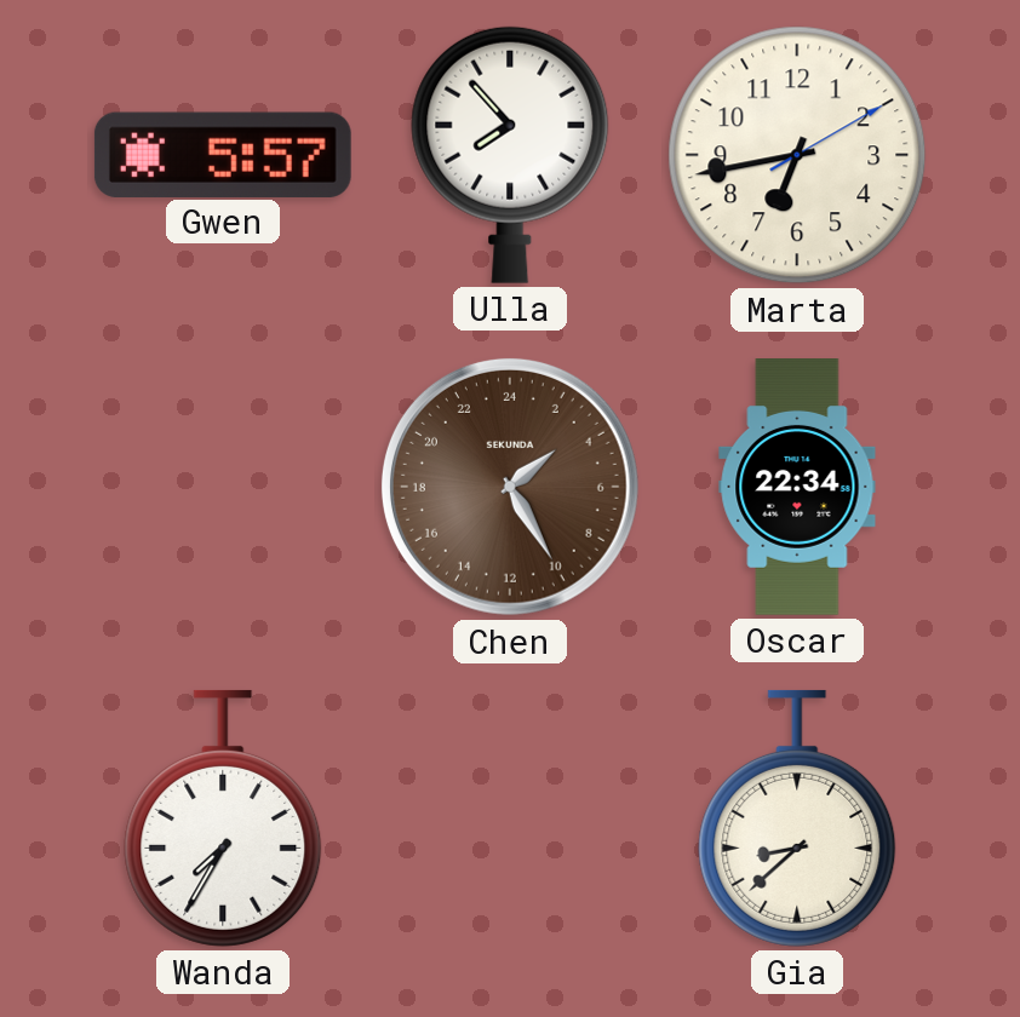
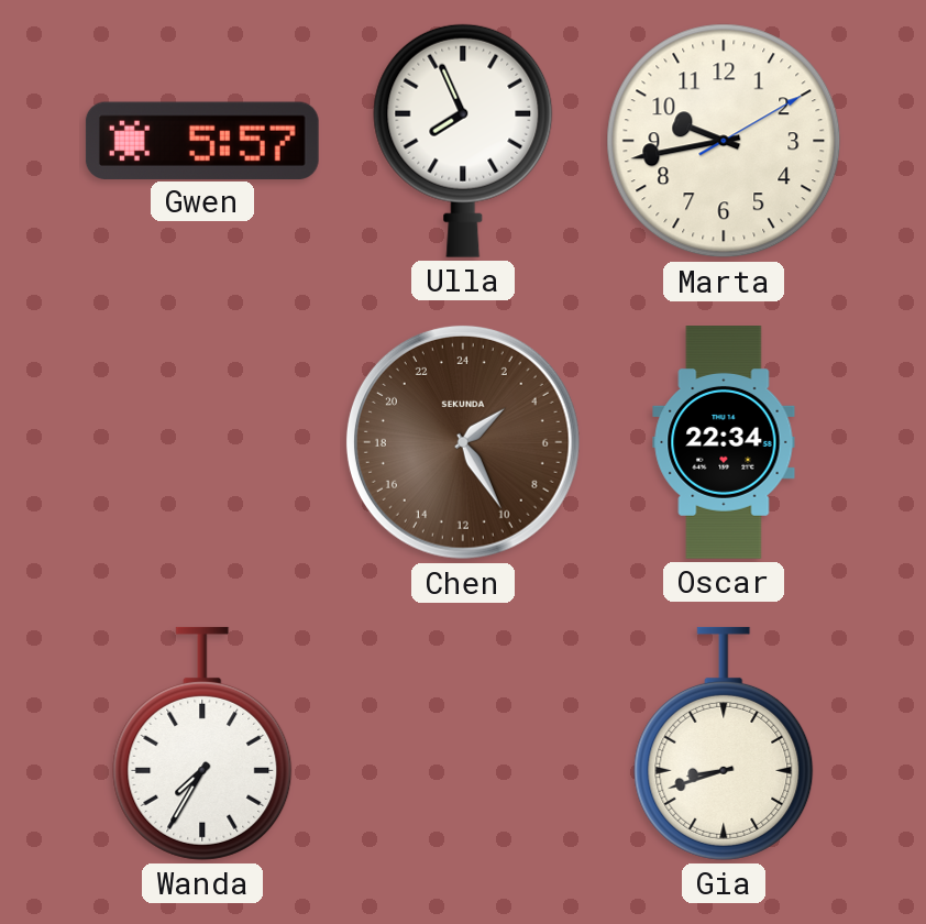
Ulla: 7:53 -> 7:56
Marta: 6:43 -> 9:43
Gia: 8:38 -> 8:42
